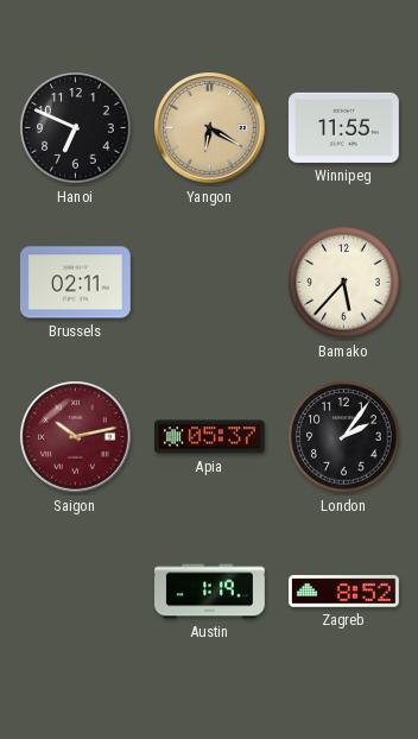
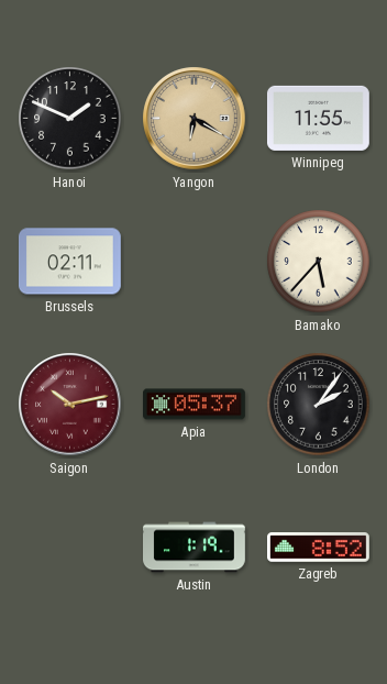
Hanoi: 6:49 -> 1:49
